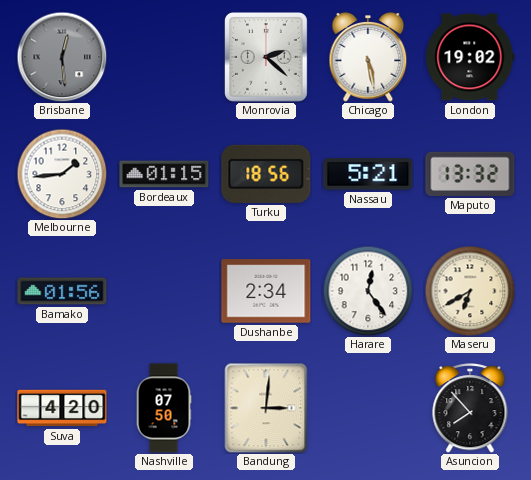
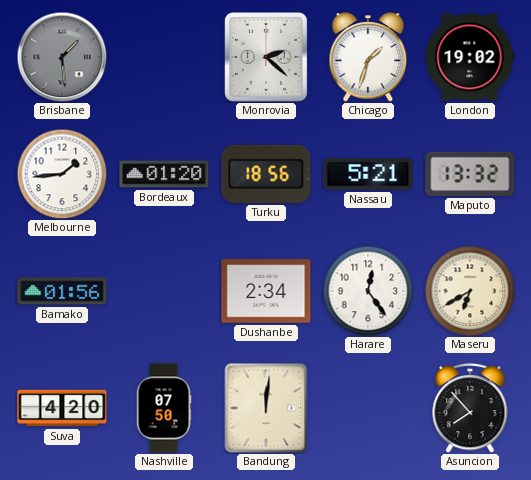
Brisbane: 12:29 -> 1:29
Chicago: 5:28 -> 1:33
Bordeaux: 01:15 -> 01:20
Bandung: 3:01 -> 12:01
